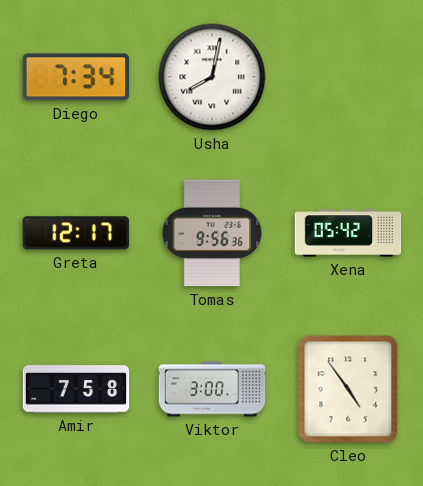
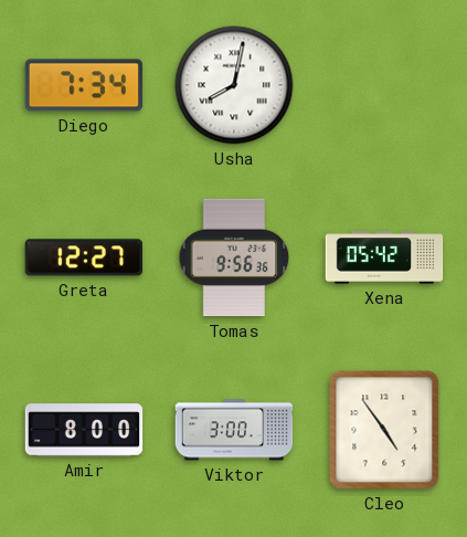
Greta: 12:17 -> 12:27
Amir: 7:58 -> 8:00
